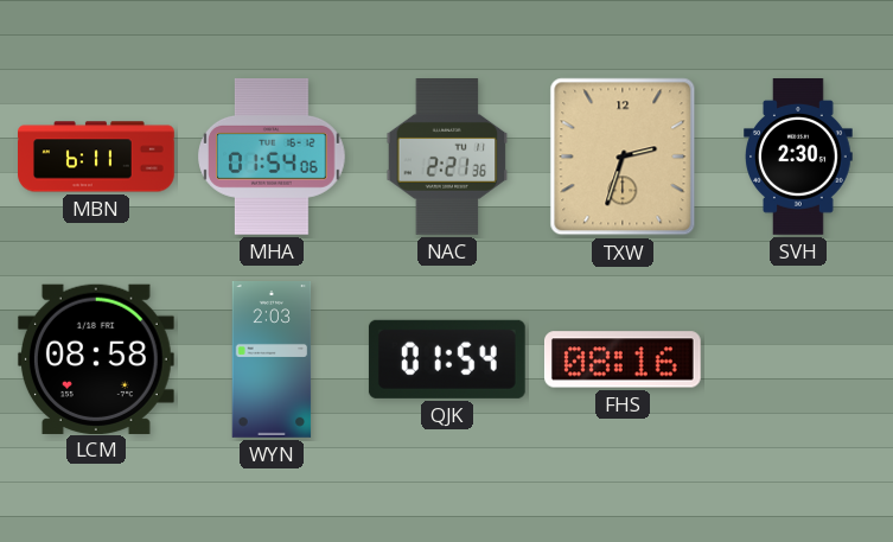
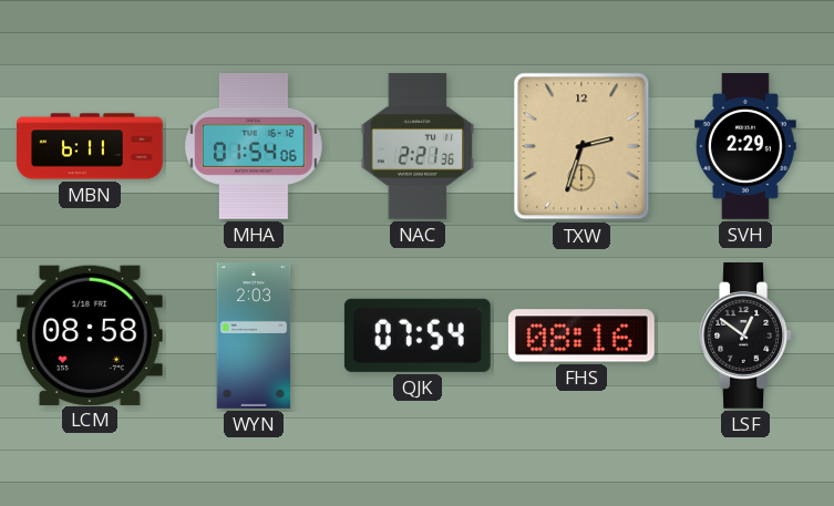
SVH: 2:30 -> 2:29
QJK: 01:54 -> 07:54
LSF: none -> 12:51
